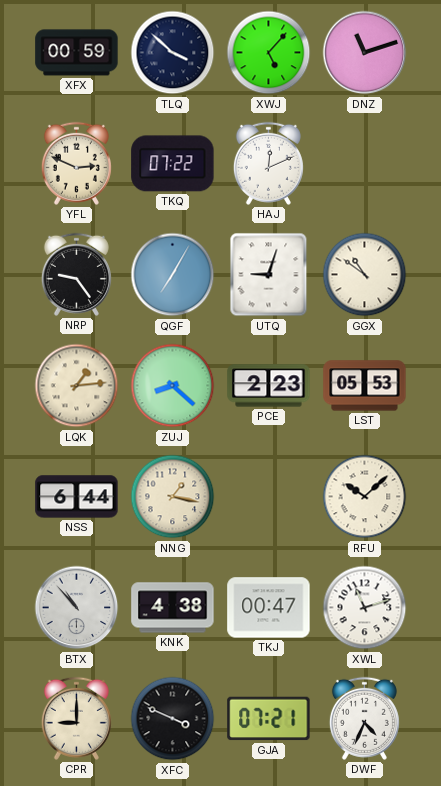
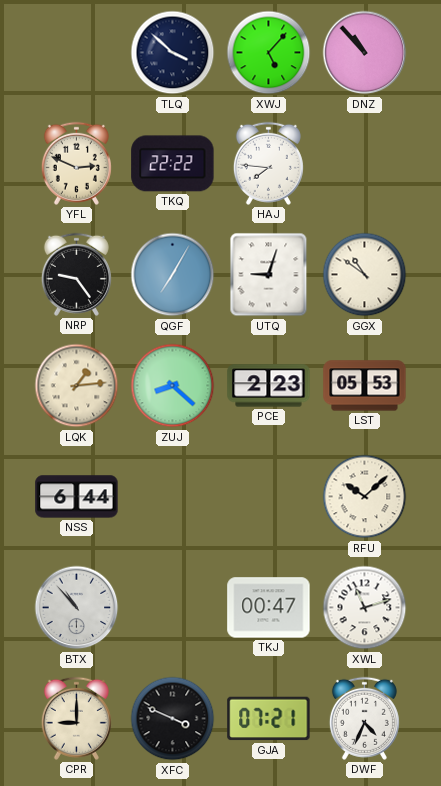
XFX: 00:59 -> none
DNZ: 11:12 -> 10:53
TKQ: 07:22 -> 22:22
HAJ: 12:11 -> 7:46
NNG: 1:17 -> none
KNK: 4:38 -> none
